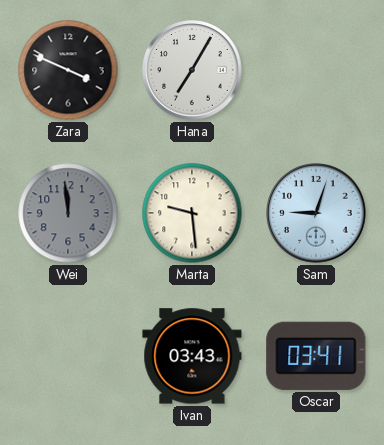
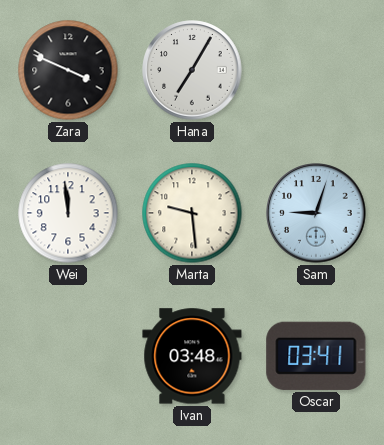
Wei dial: grey -> white
Ivan: 03:43 -> 03:48
